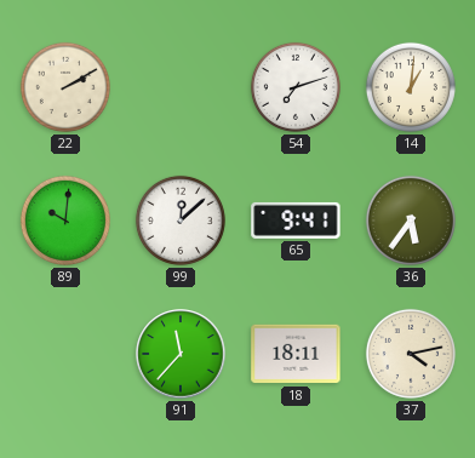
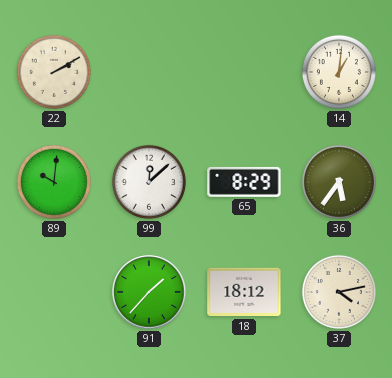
54: 7:12 -> none
65: 9:41 -> 8:29
91: 11:37 -> 1:37
18: 18:11 -> 18:12
